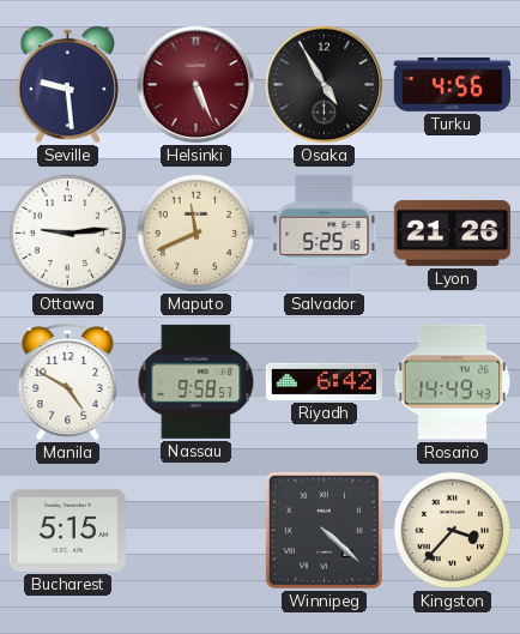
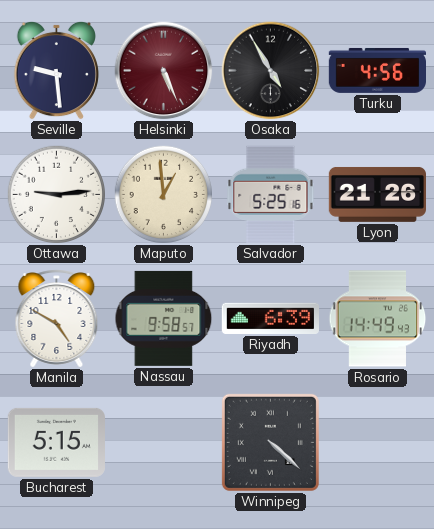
Maputo: 11:41 -> 12:59
Riyadh: 6:42 -> 6:39
Kingston: 3:37 -> none
